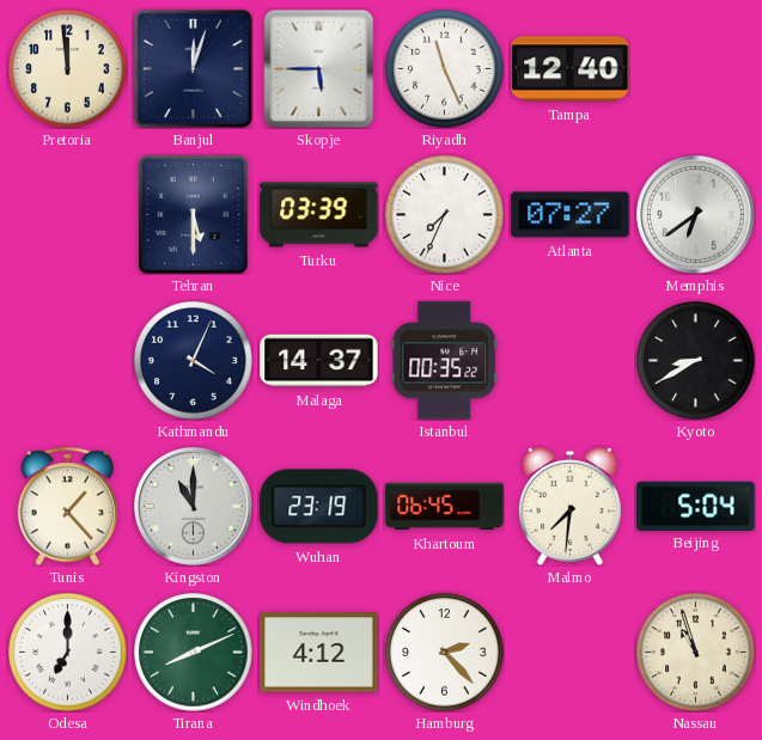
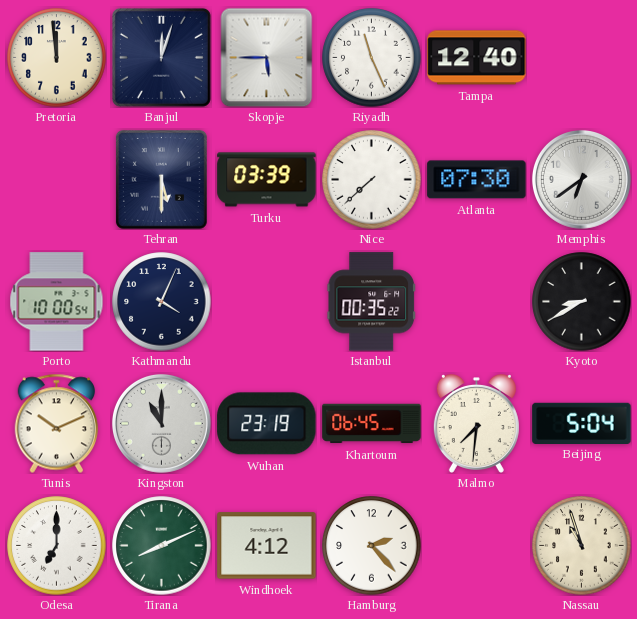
Nice: 7:34 -> 7:38
Atlanta: 07:27 -> 07:30
Porto: none -> 10:00
Malaga: 14:37 -> none
Tunis: 1:23 -> 10:11
